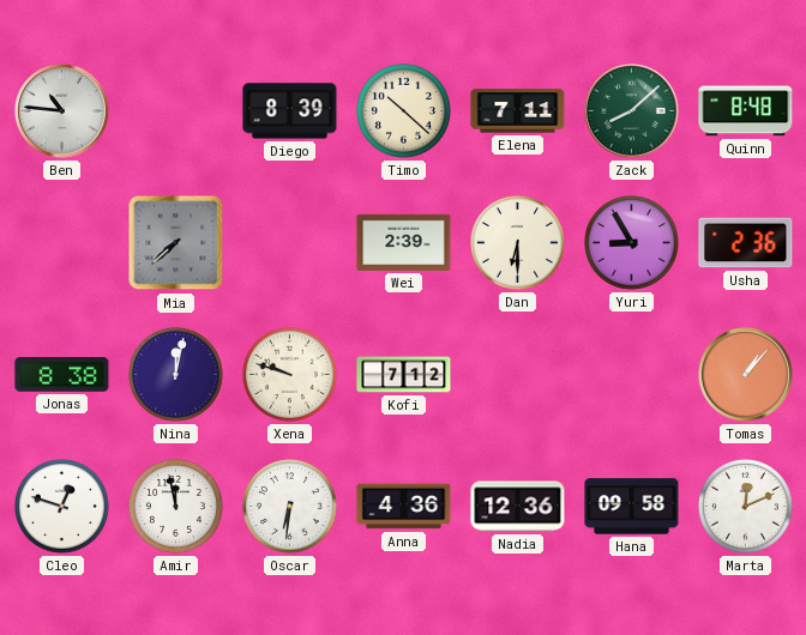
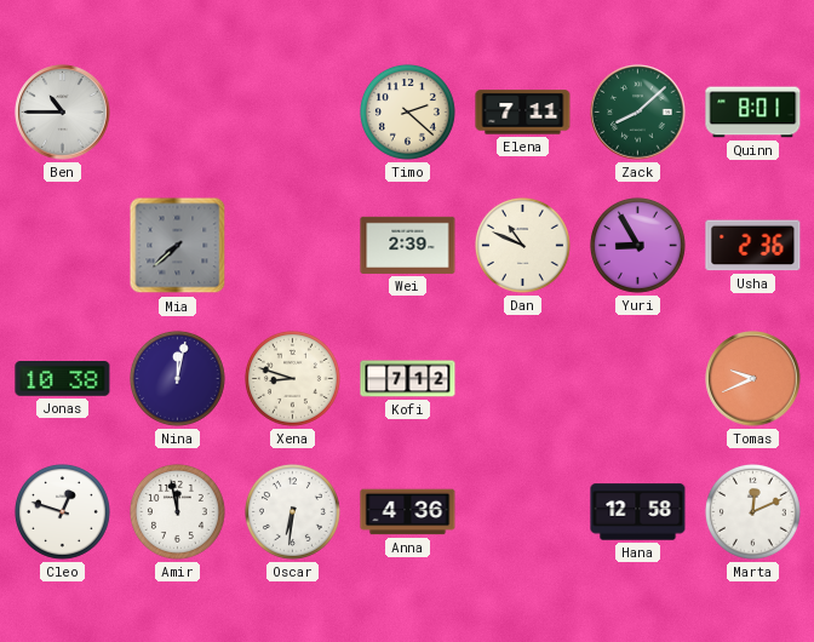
Ben: 10:46 -> 10:45
Diego: 8:39 -> none
Timo: 10:22 -> 2:22
Quinn: 8:48 -> 8:01
Dan: 6:30 -> 10:49
Jonas: 8:38 -> 10:38
Xena: 9:48 -> 8:48
Tomas: 1:07 -> 9:41
Nadia: 12:36 -> none
Hana: 09:58 -> 12:58
